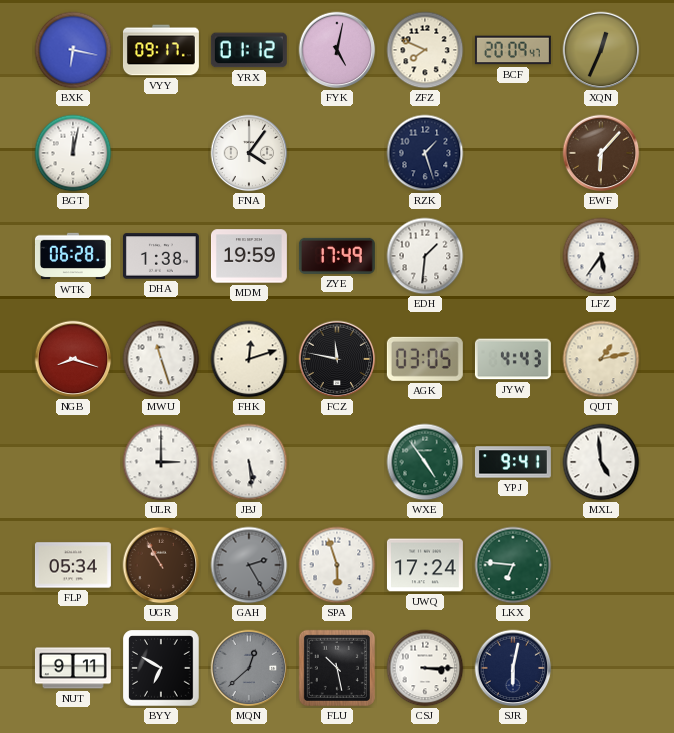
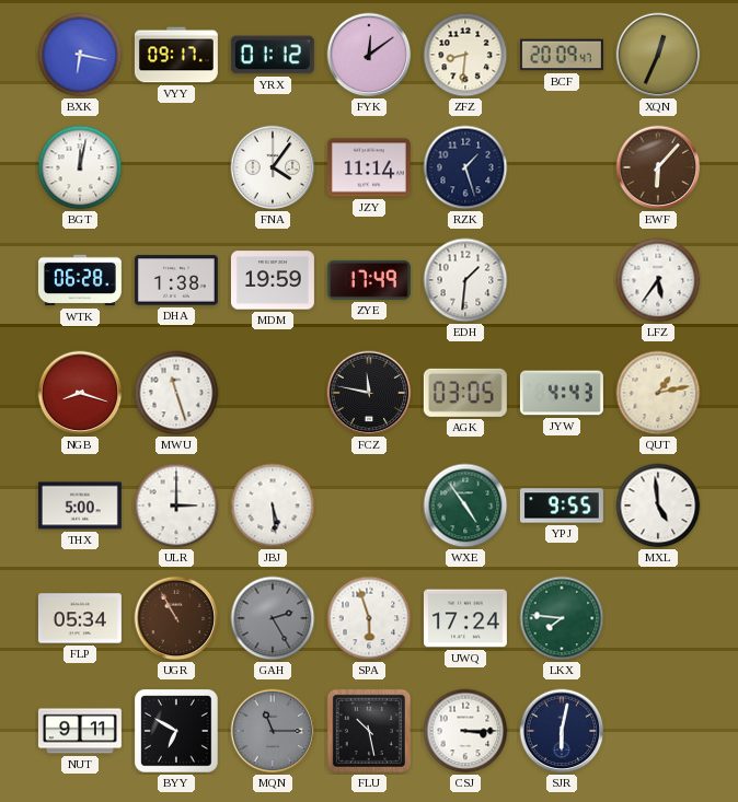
FYK: 5:02 -> 12:09
ZFZ: 7:49 -> 8:31
JZY: none -> 11:14
FHK: 12:12 -> none
THX: none -> 5:00
YPJ: 9:41 -> 9:55
LKX: 6:46 -> 7:46
MQN: 12:38 -> 11:15
